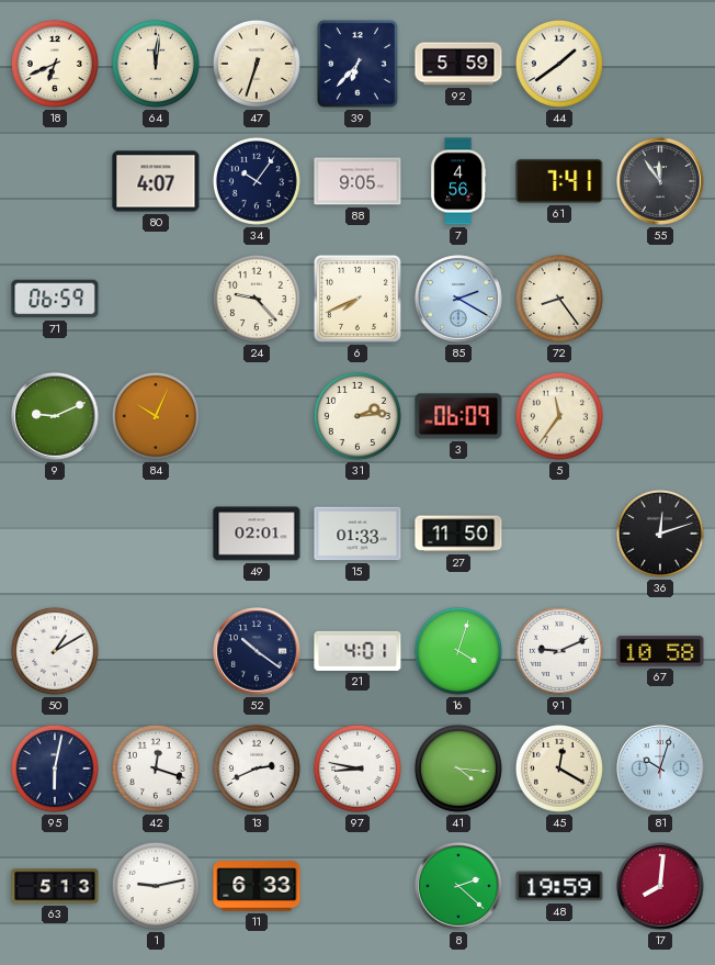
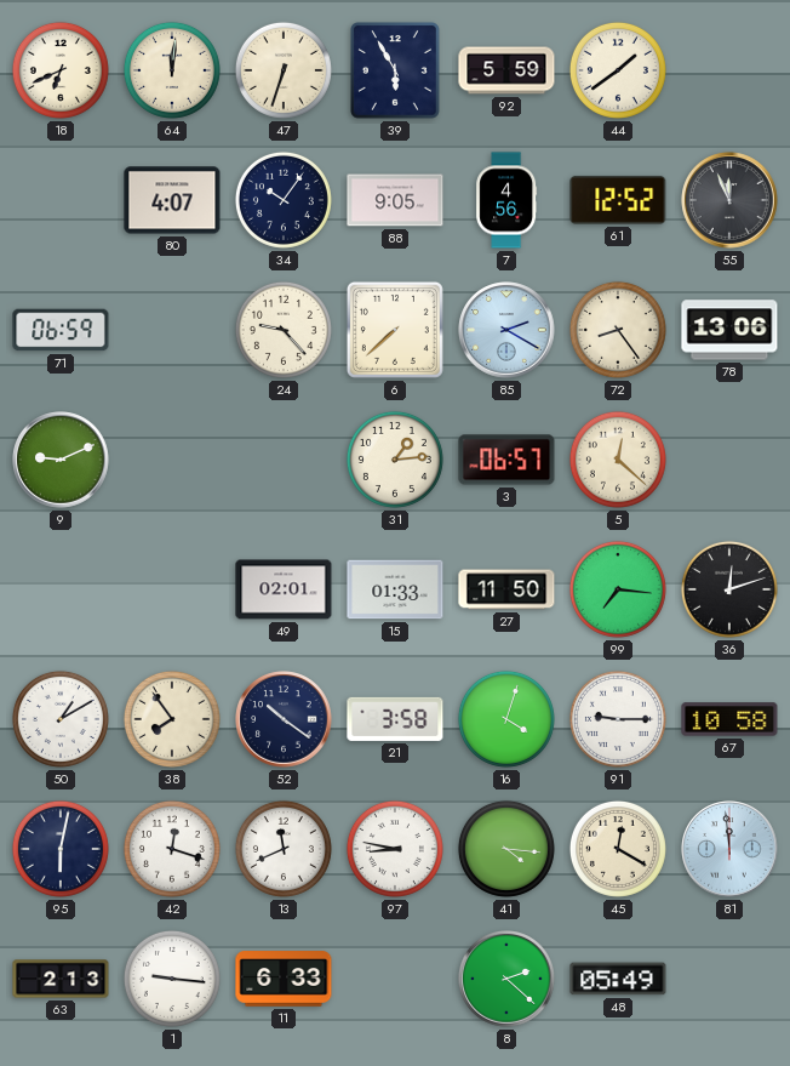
39: 6:37 -> 5:55
61: 7:41 -> 12:52
55: 11:54 -> 11:56
6: 7:41 -> 7:38
78: none -> 13:06
84: 10:04 -> none
31: 2:14 -> 1:14
3: 06:09 -> 06:57
5: 11:36 -> 12:22
99: none -> 7:16
38: none -> 7:54
21: 4:01 -> 3:58
91: 9:11 -> 9:15
13: 2:41 -> 11:41
81: 10:03 -> 11:59
63: 5:13 -> 2:13
1: 9:13 -> 9:16
48: 19:59 -> 05:49
17: 8:01 -> none
